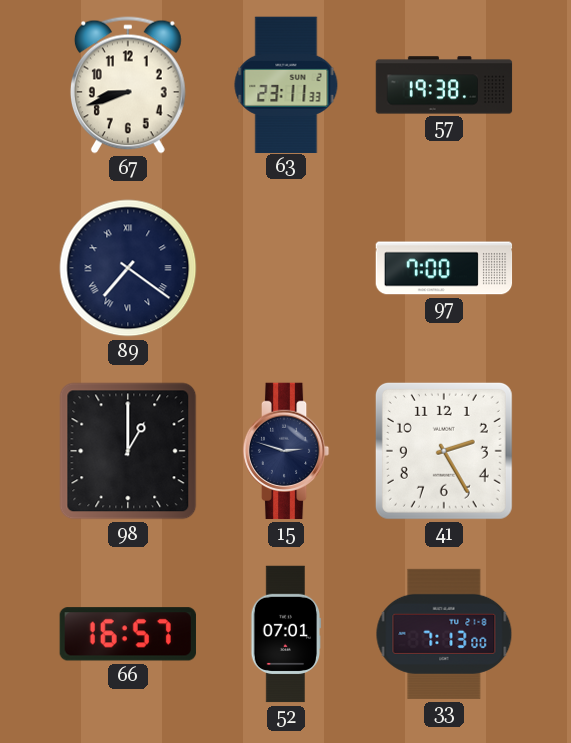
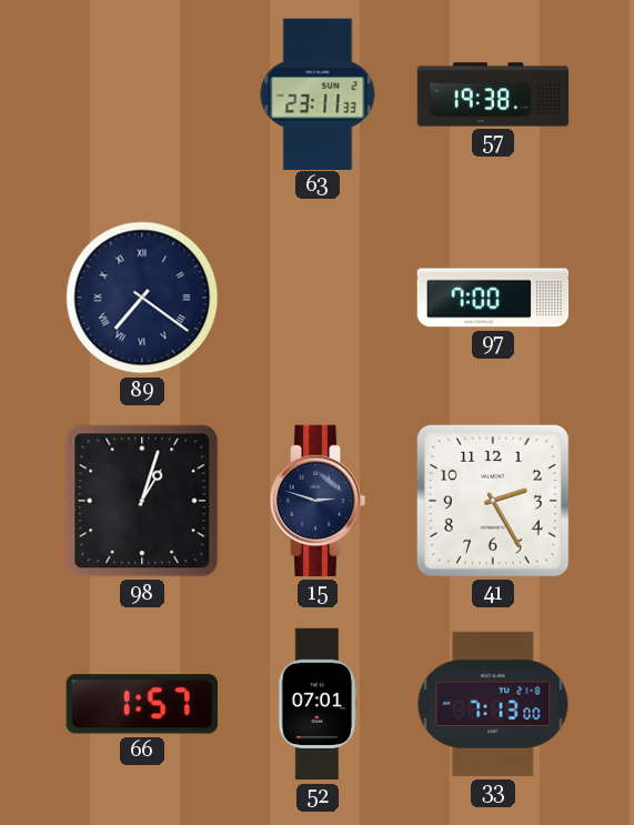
67: 8:42 -> none
98: 1:00 -> 1:03
66: 16:57 -> 1:57
